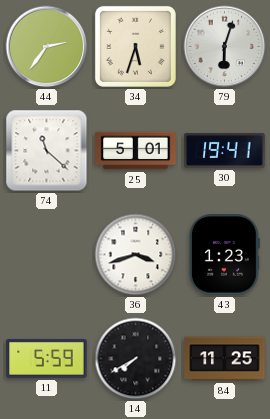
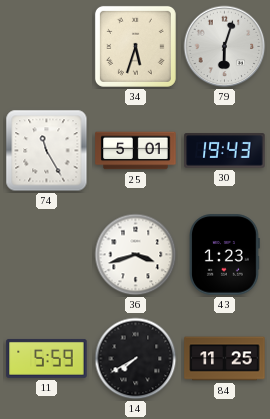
44: 2:36 -> none
74: 11:22 -> 11:25
30: 19:41 -> 19:43
